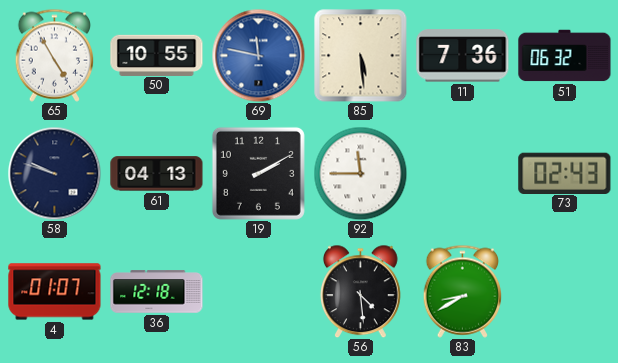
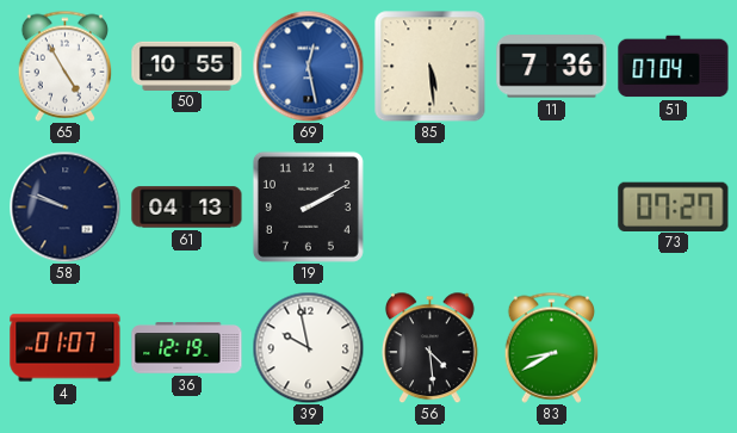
69: 11:47 -> 12:28
51: 06:32 -> 07:04
92: 11:45 -> none
73: 02:43 -> 07:27
36: 12:18 -> 12:19
39: none -> 9:58
